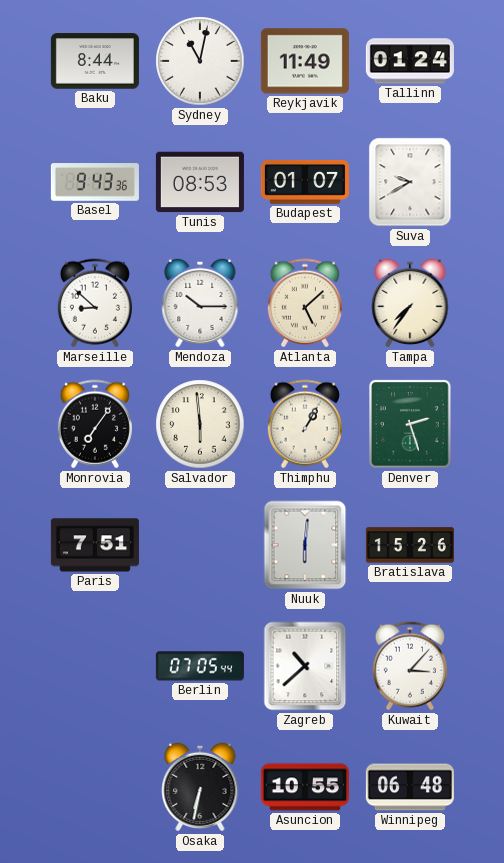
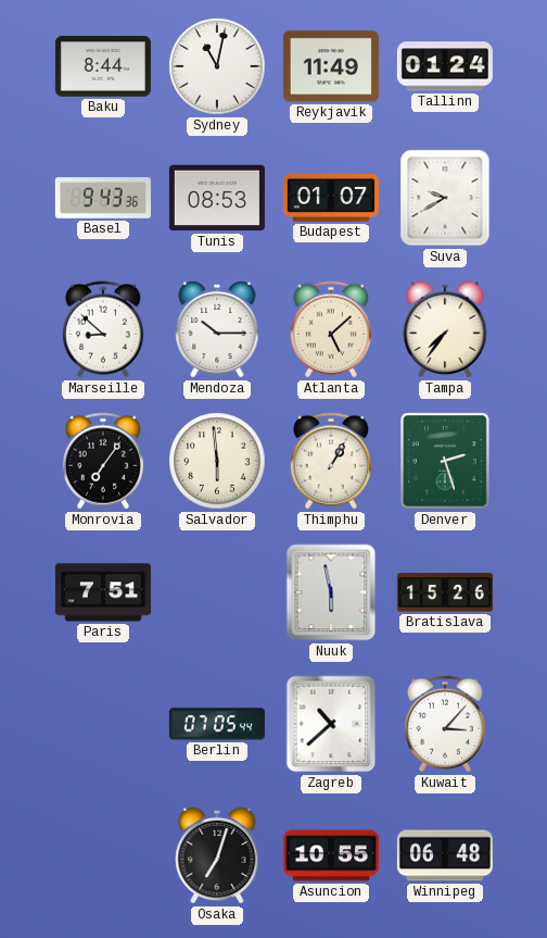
Nuuk: 6:01 -> 5:58
Osaka: 6:32 -> 7:03
